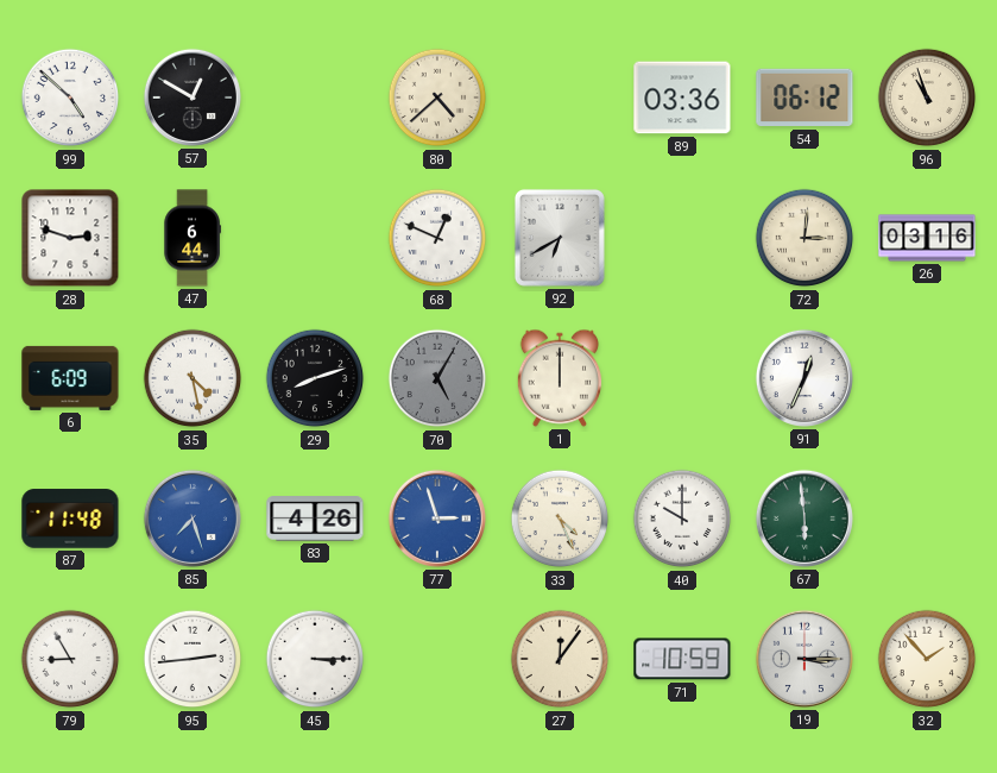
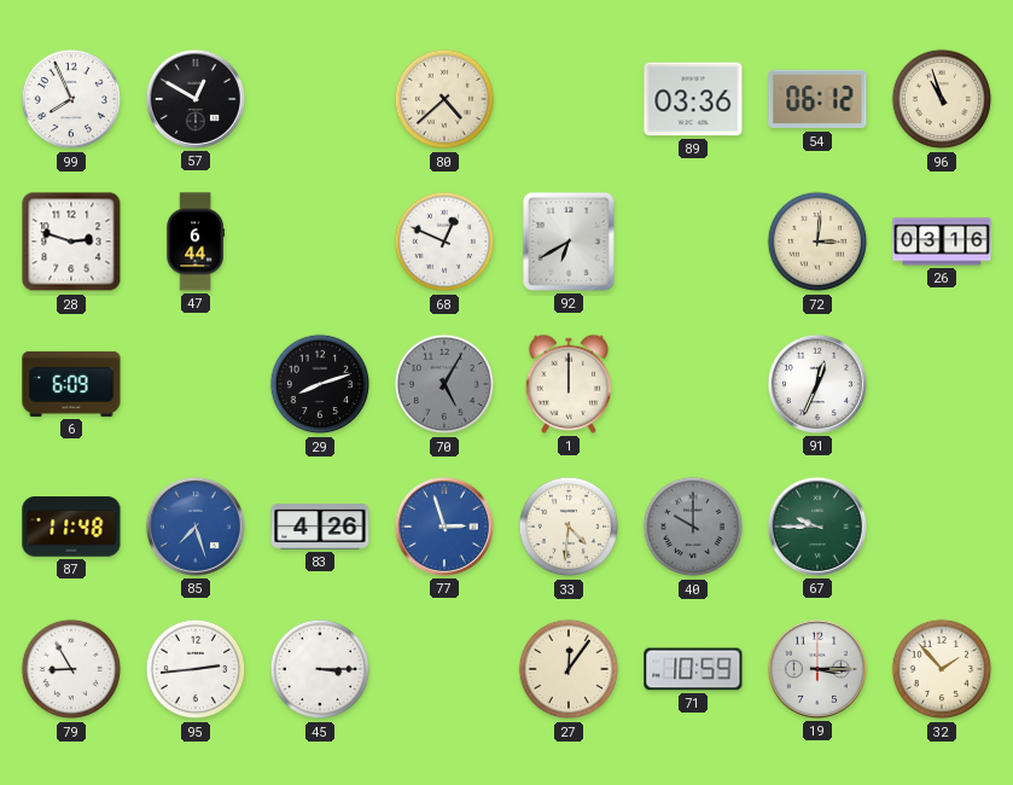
99: 4:52 -> 7:56
35: 4:28 -> none
33: 4:26 -> 4:31
40 dial: white -> grey
67: 5:59 -> 9:45
